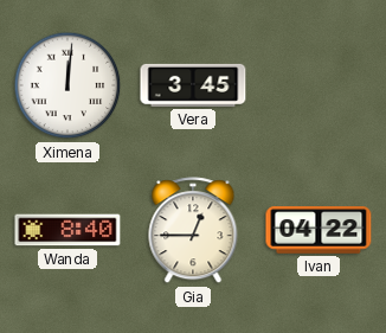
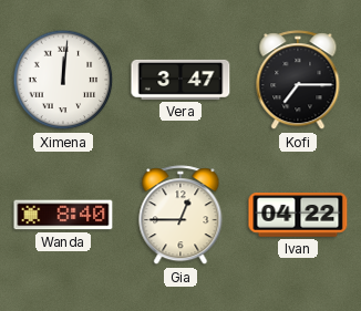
Vera: 3:45 -> 3:47
Kofi: none -> 7:15
